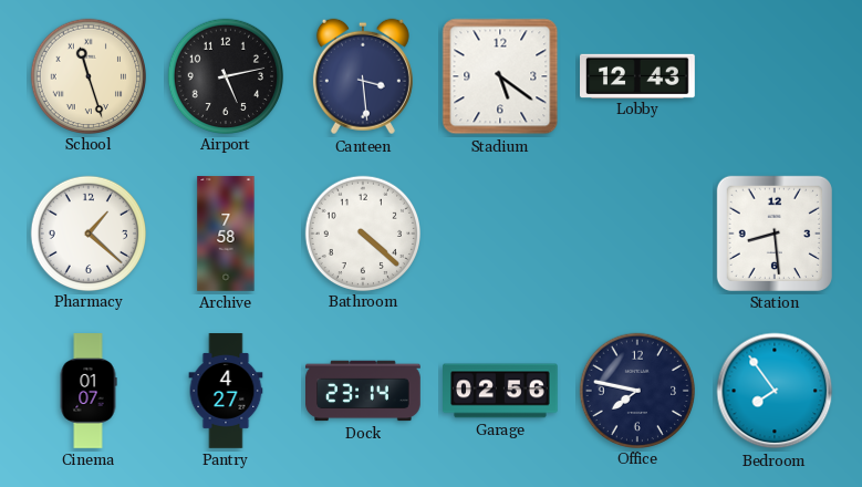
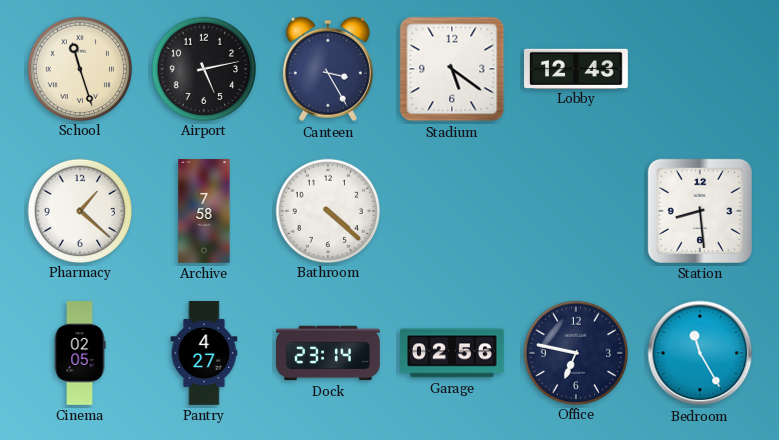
Canteen: 3:29 -> 3:25
Cinema: 01:07 -> 02:05
Office: 7:47 -> 6:47
Bedroom: 7:54 -> 11:25
